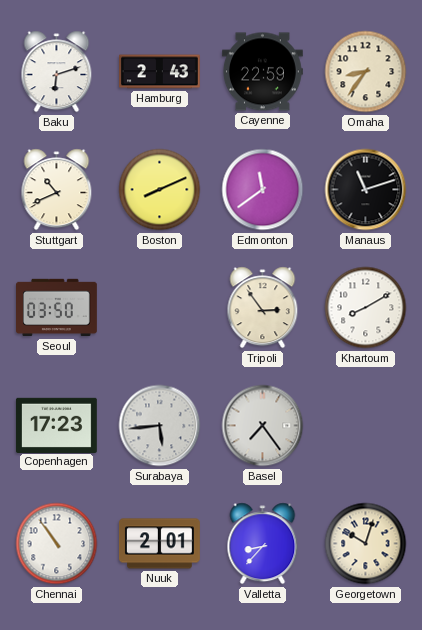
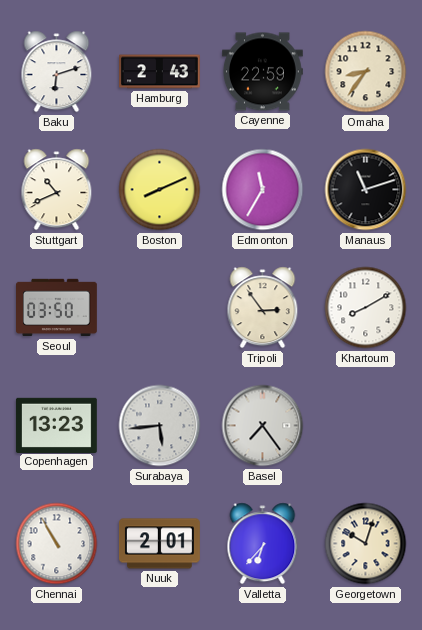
Edmonton: 11:39 -> 11:35
Copenhagen: 17:23 -> 13:23
Chennai: 10:54 -> 10:55
Valletta: 8:37 -> 6:37
